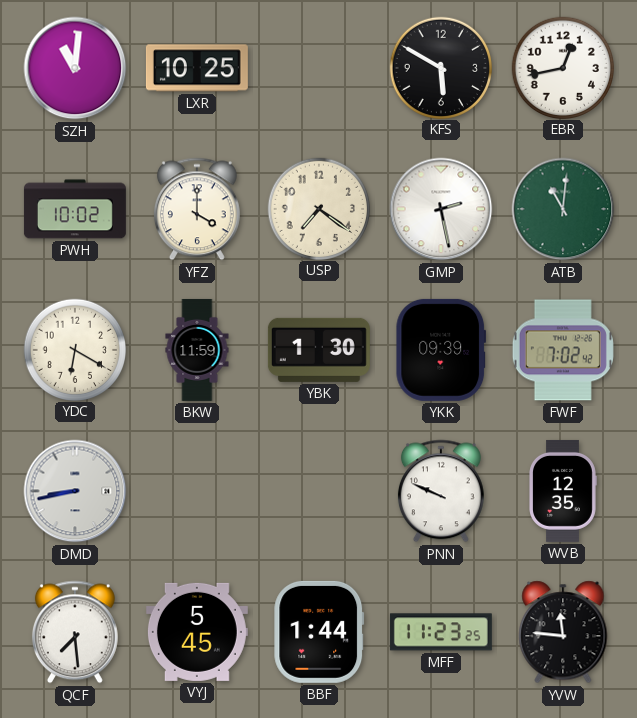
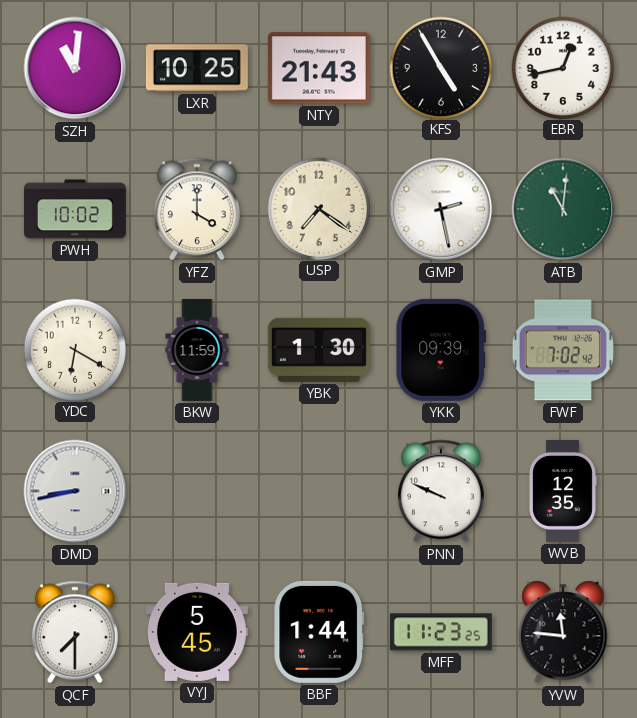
NTY: none -> 21:43
KFS: 5:50 -> 4:55
QCF: 7:29 -> 7:30
